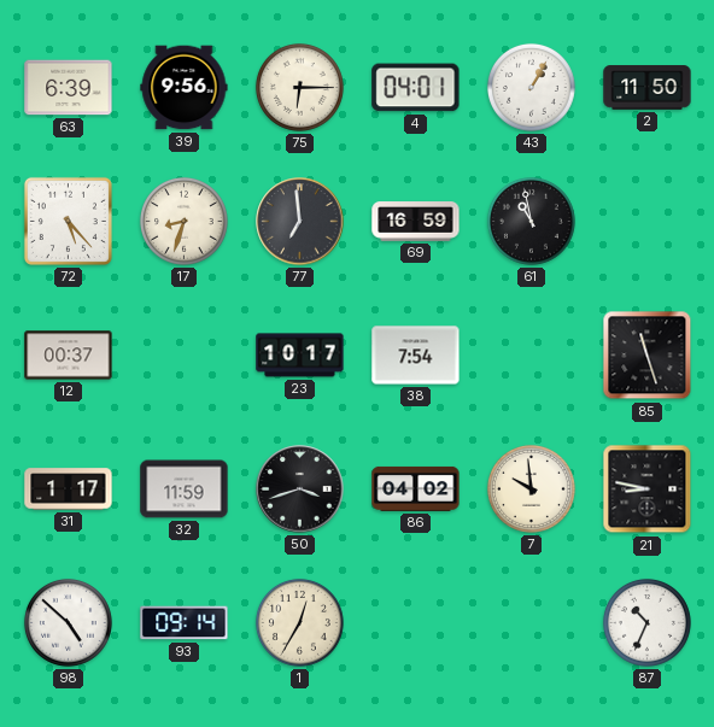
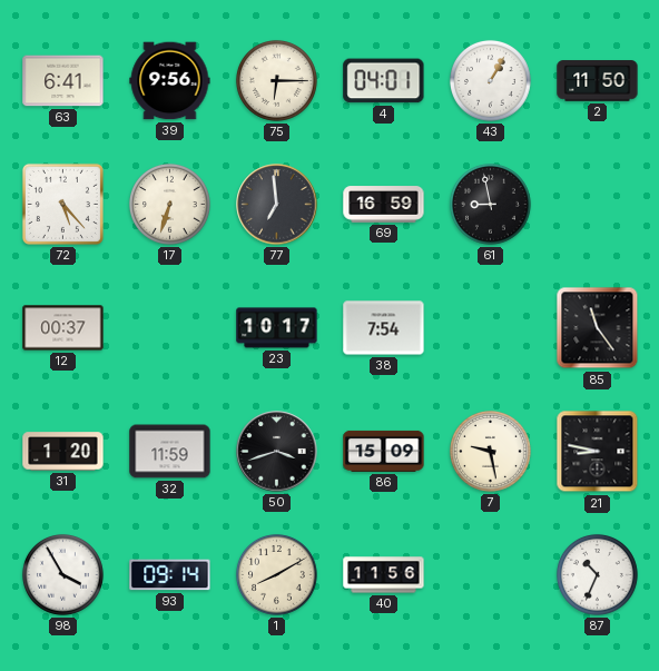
63: 6:39 -> 6:41
17: 8:33 -> 6:33
61: 10:58 -> 8:58
85: 11:27 -> 11:24
31: 1:17 -> 1:20
86: 04:02 -> 15:09
7: 9:59 -> 9:28
98: 4:52 -> 3:55
1: 12:35 -> 8:10
40: none -> 11:56
